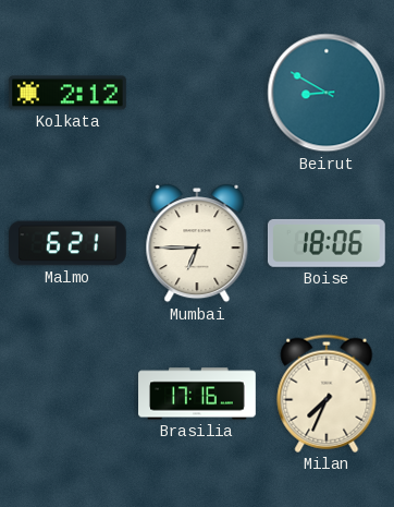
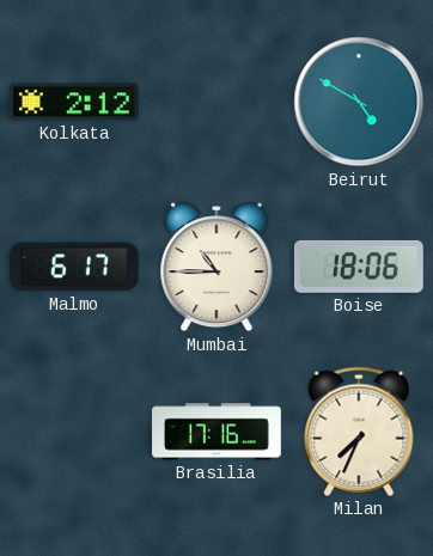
Beirut: 8:50 -> 4:50
Malmo: 6:21 -> 6:17
Mumbai: 6:45 -> 10:45
